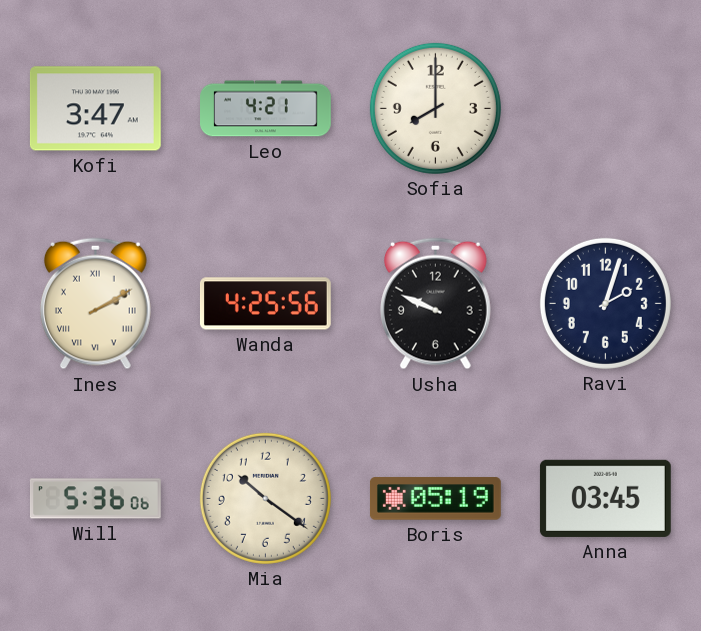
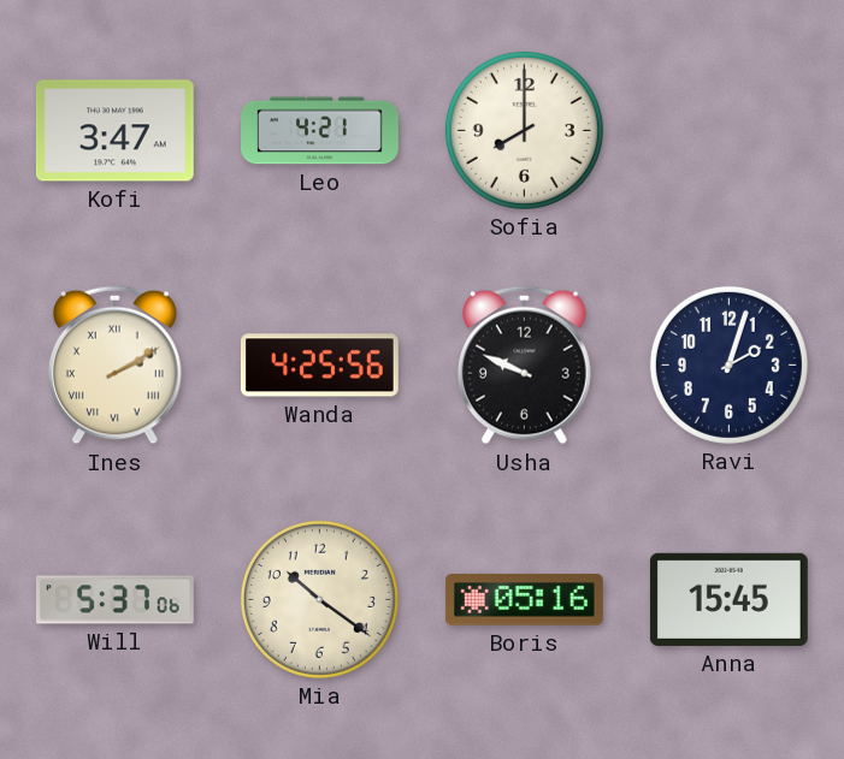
Will: 5:36 -> 5:37
Boris: 05:19 -> 05:16
Anna: 03:45 -> 15:45
